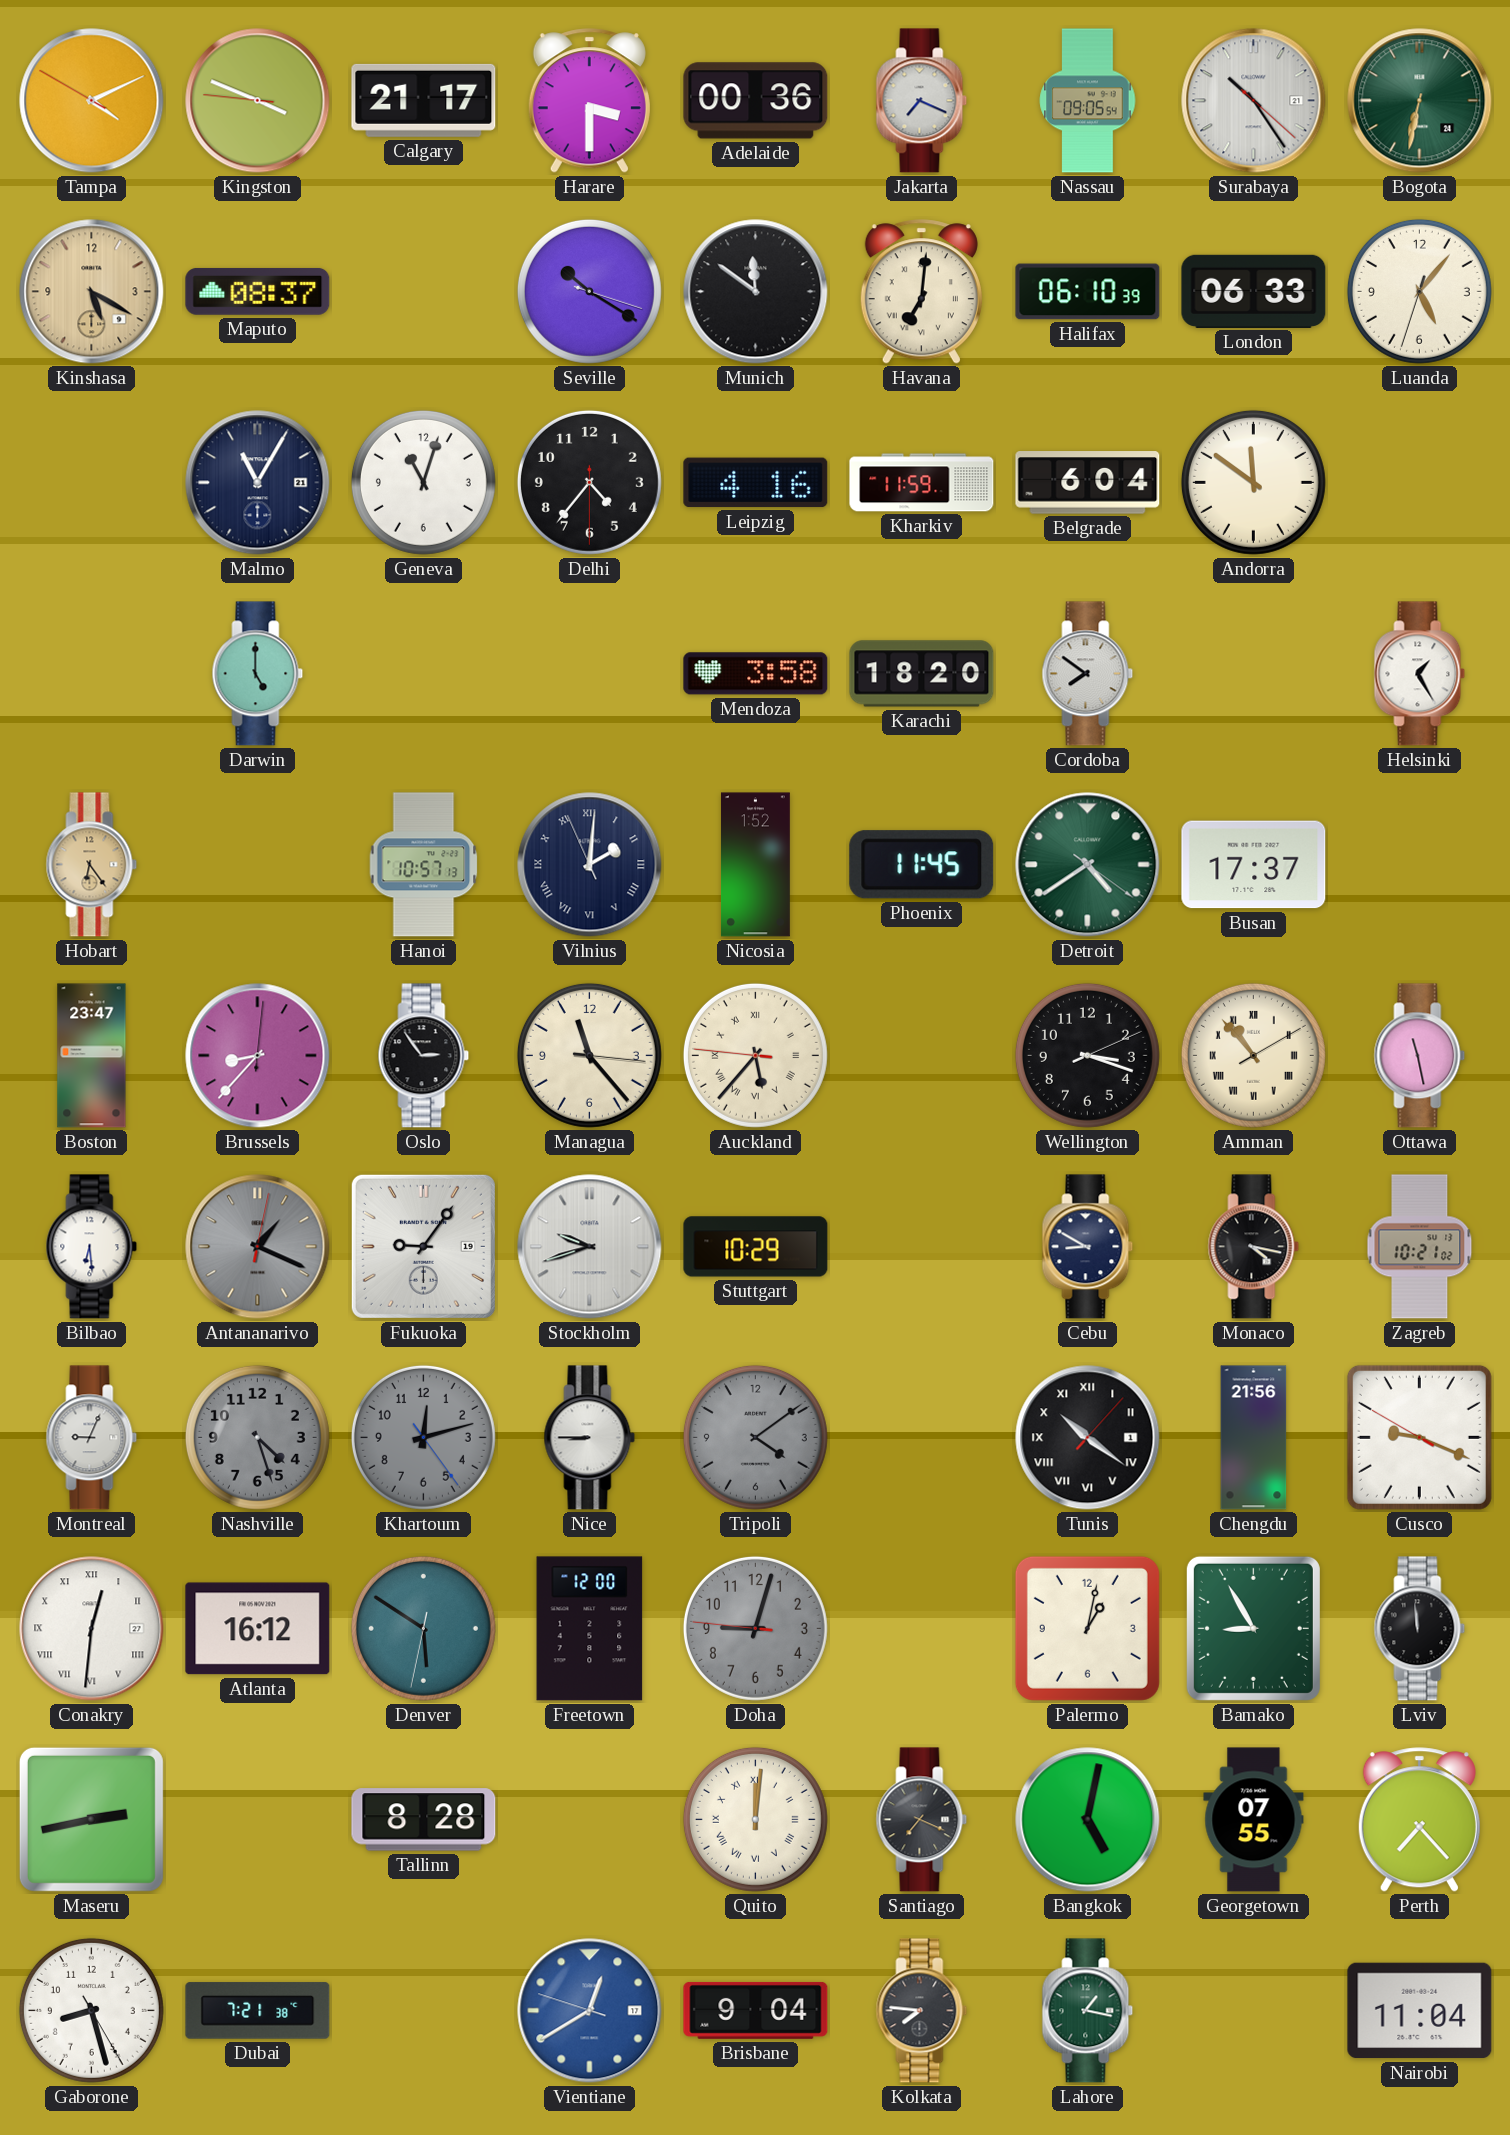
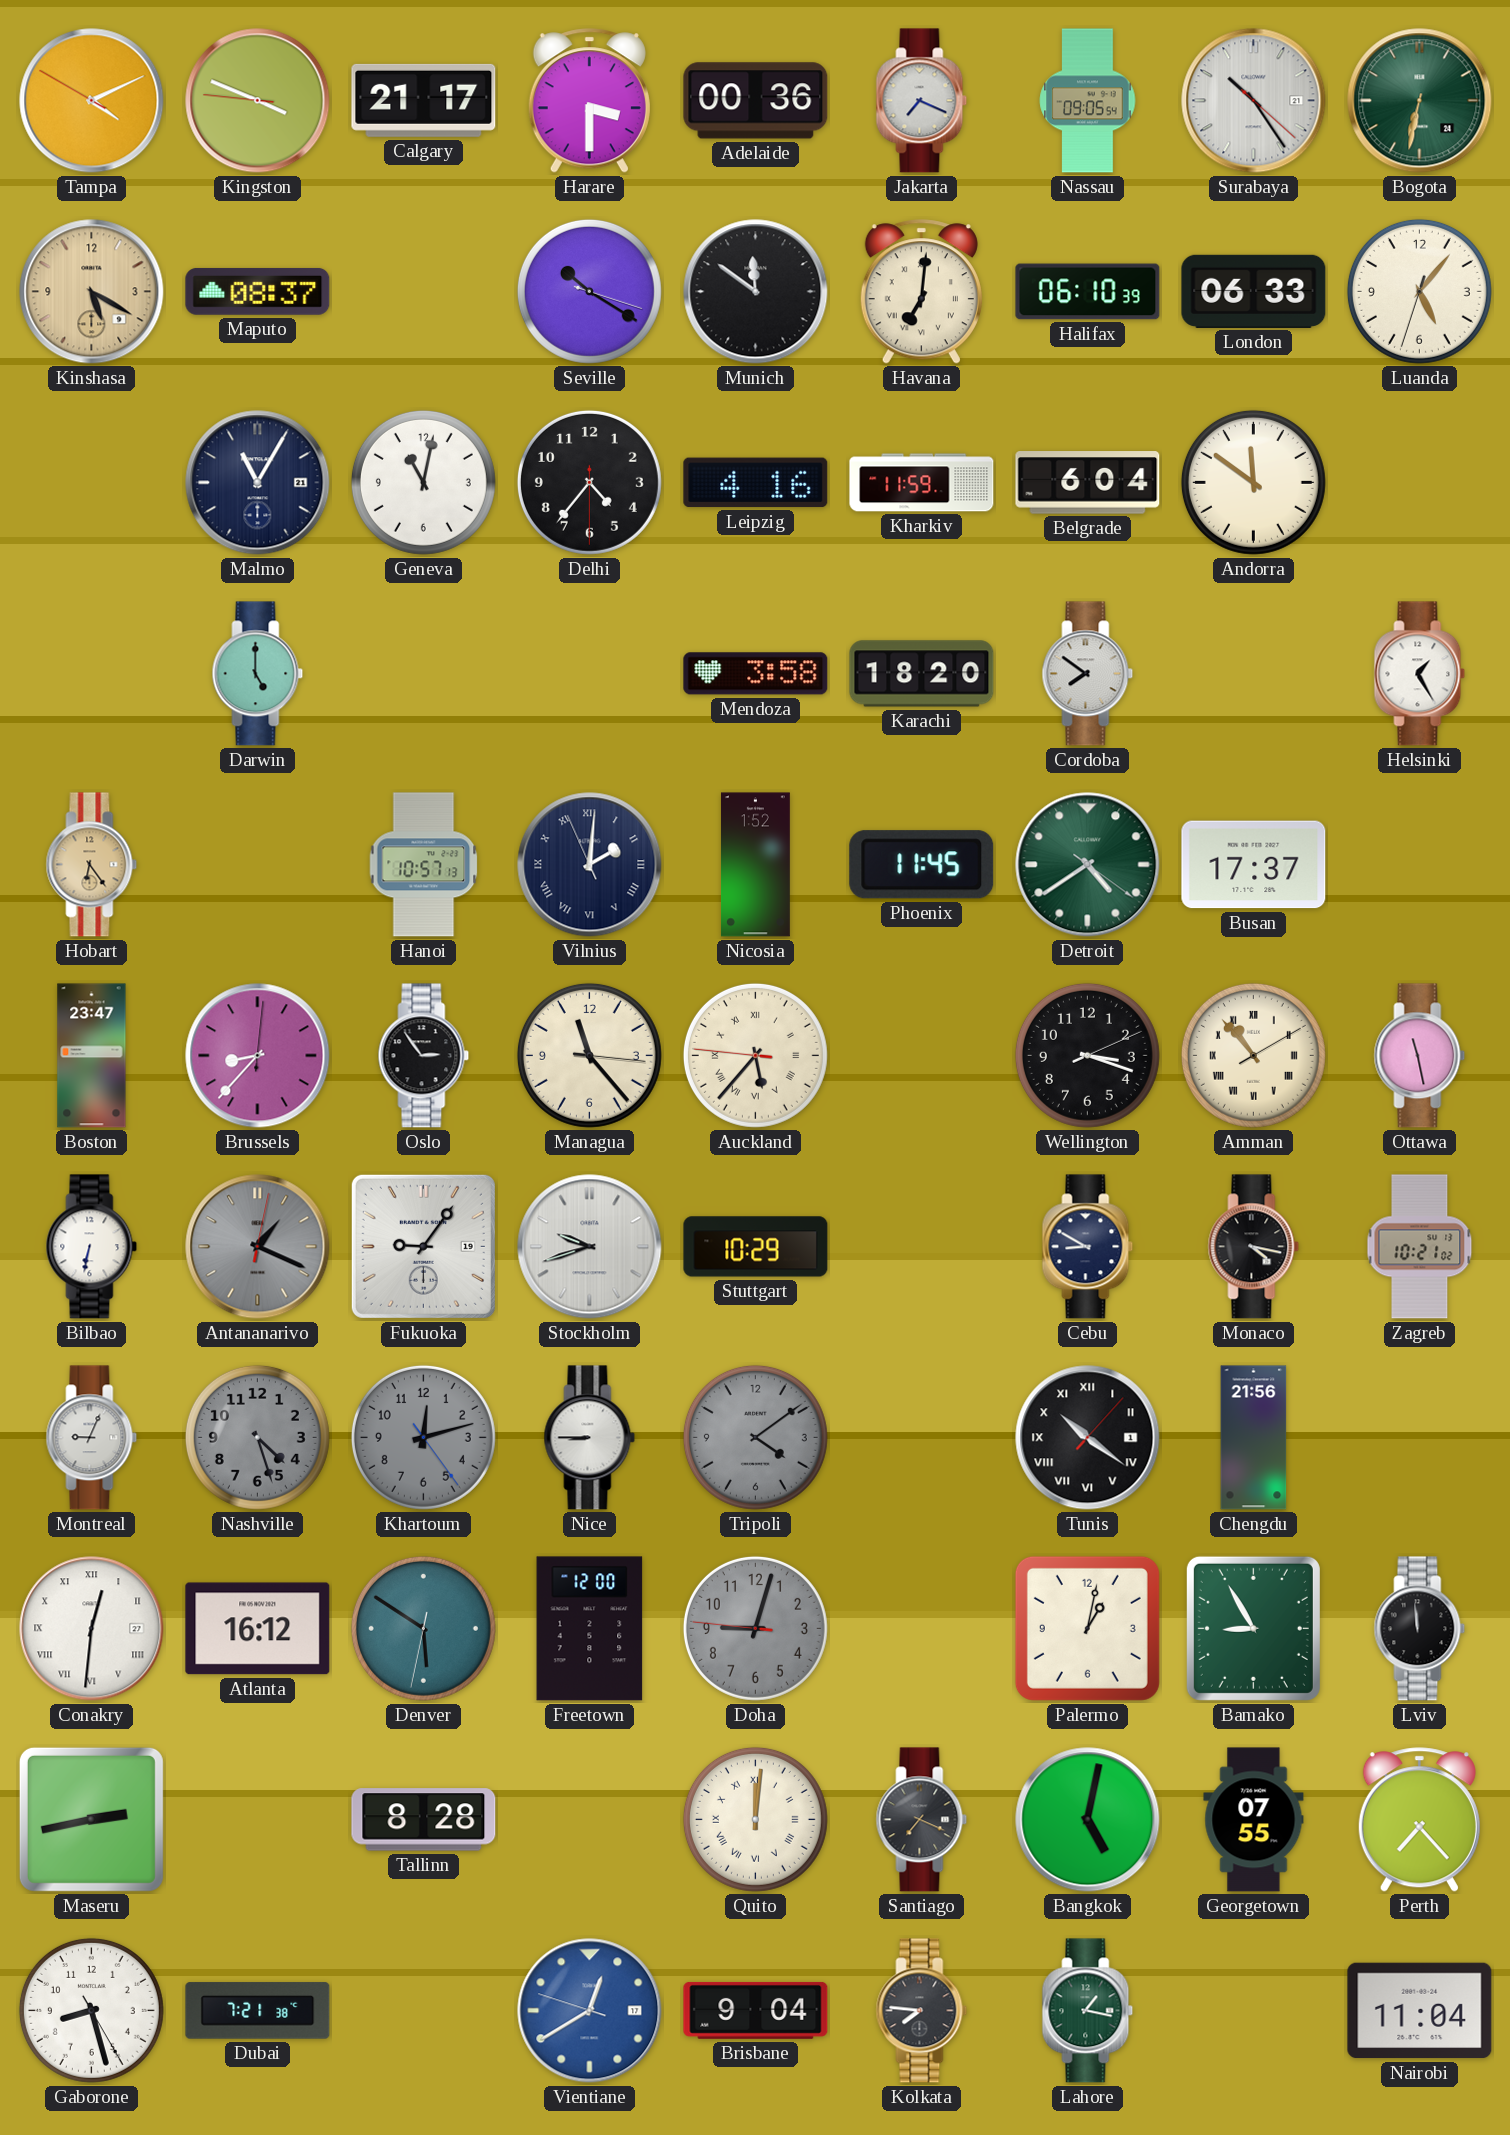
Geneva: 11:03 -> 11:02
Bilbao: 6:29 -> 6:32
Cusco: 9:18 -> none
